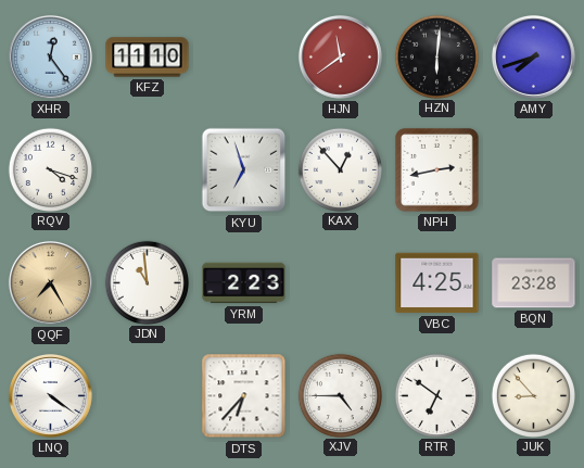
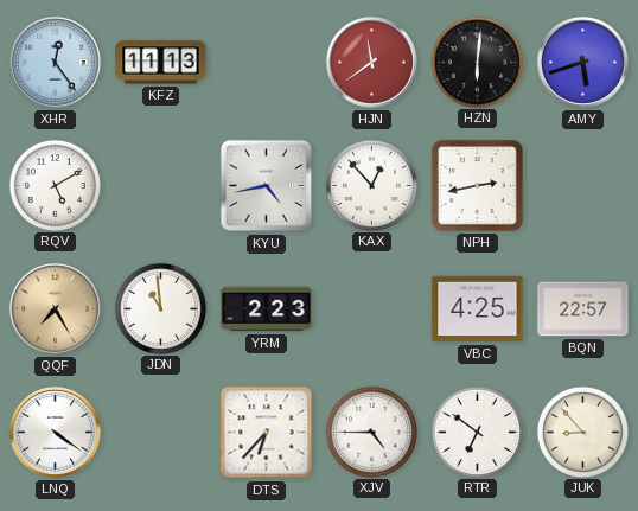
KFZ: 11:10 -> 11:13
AMY: 7:42 -> 5:42
RQV: 4:18 -> 5:10
KYU: 6:57 -> 4:43
BQN: 23:28 -> 22:57
